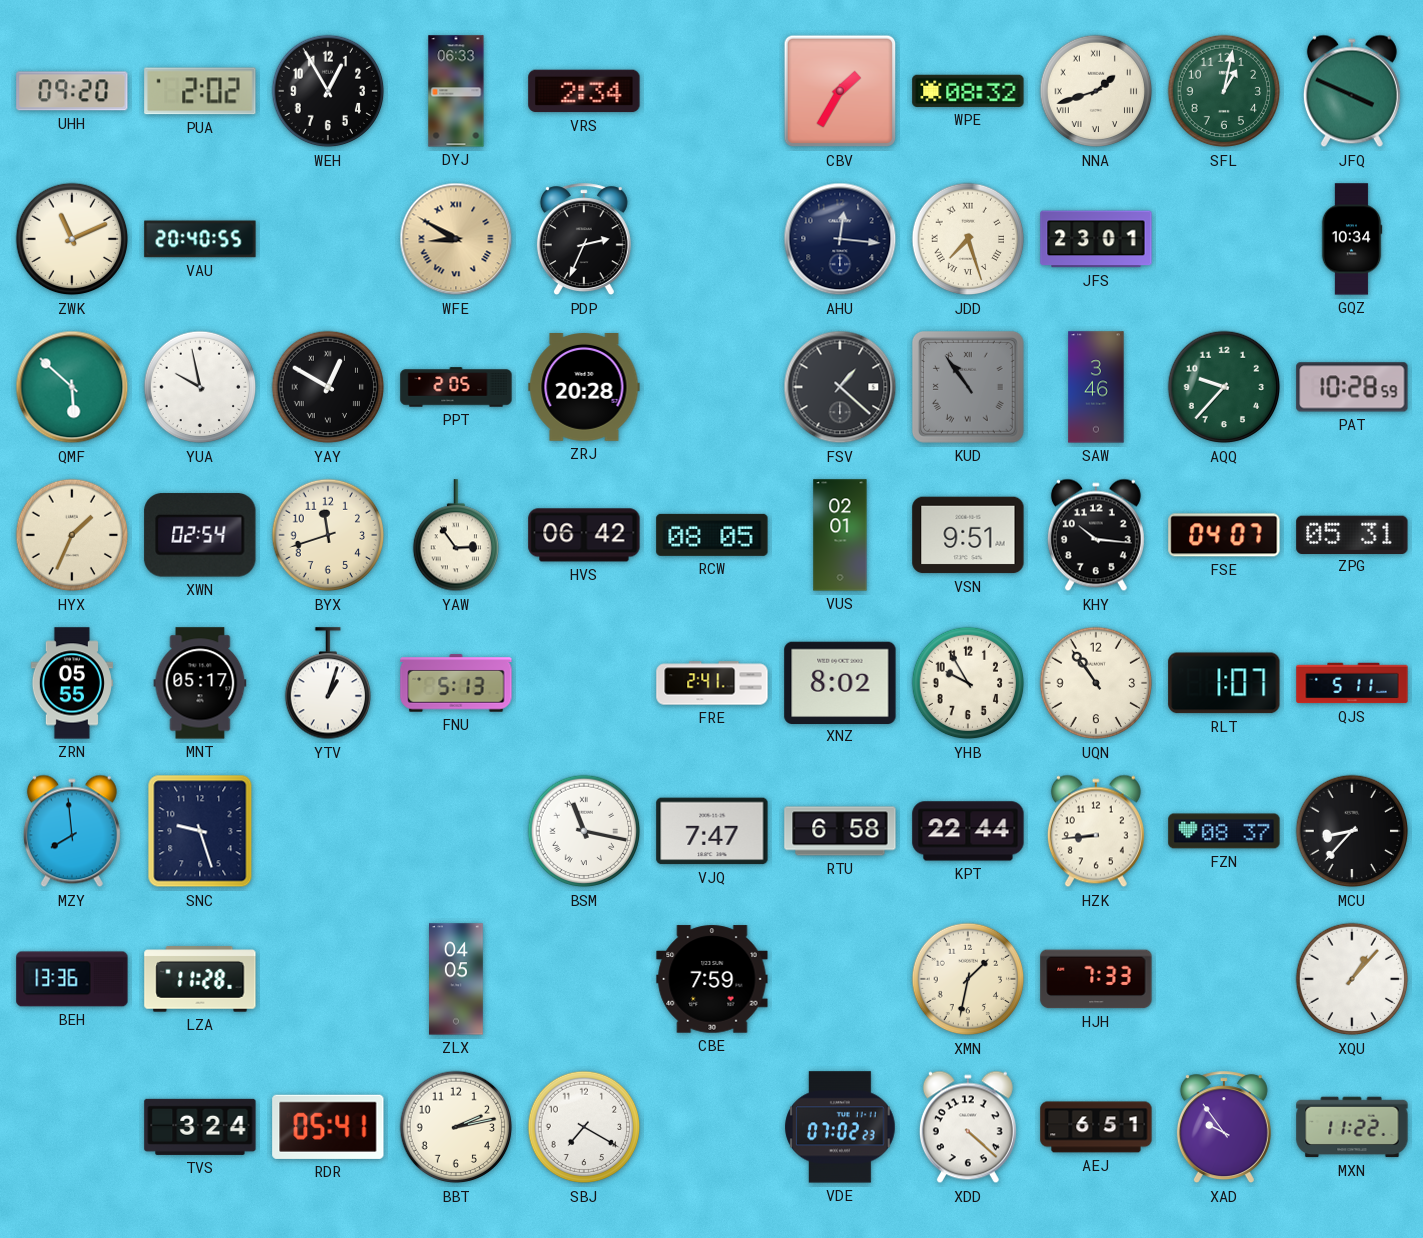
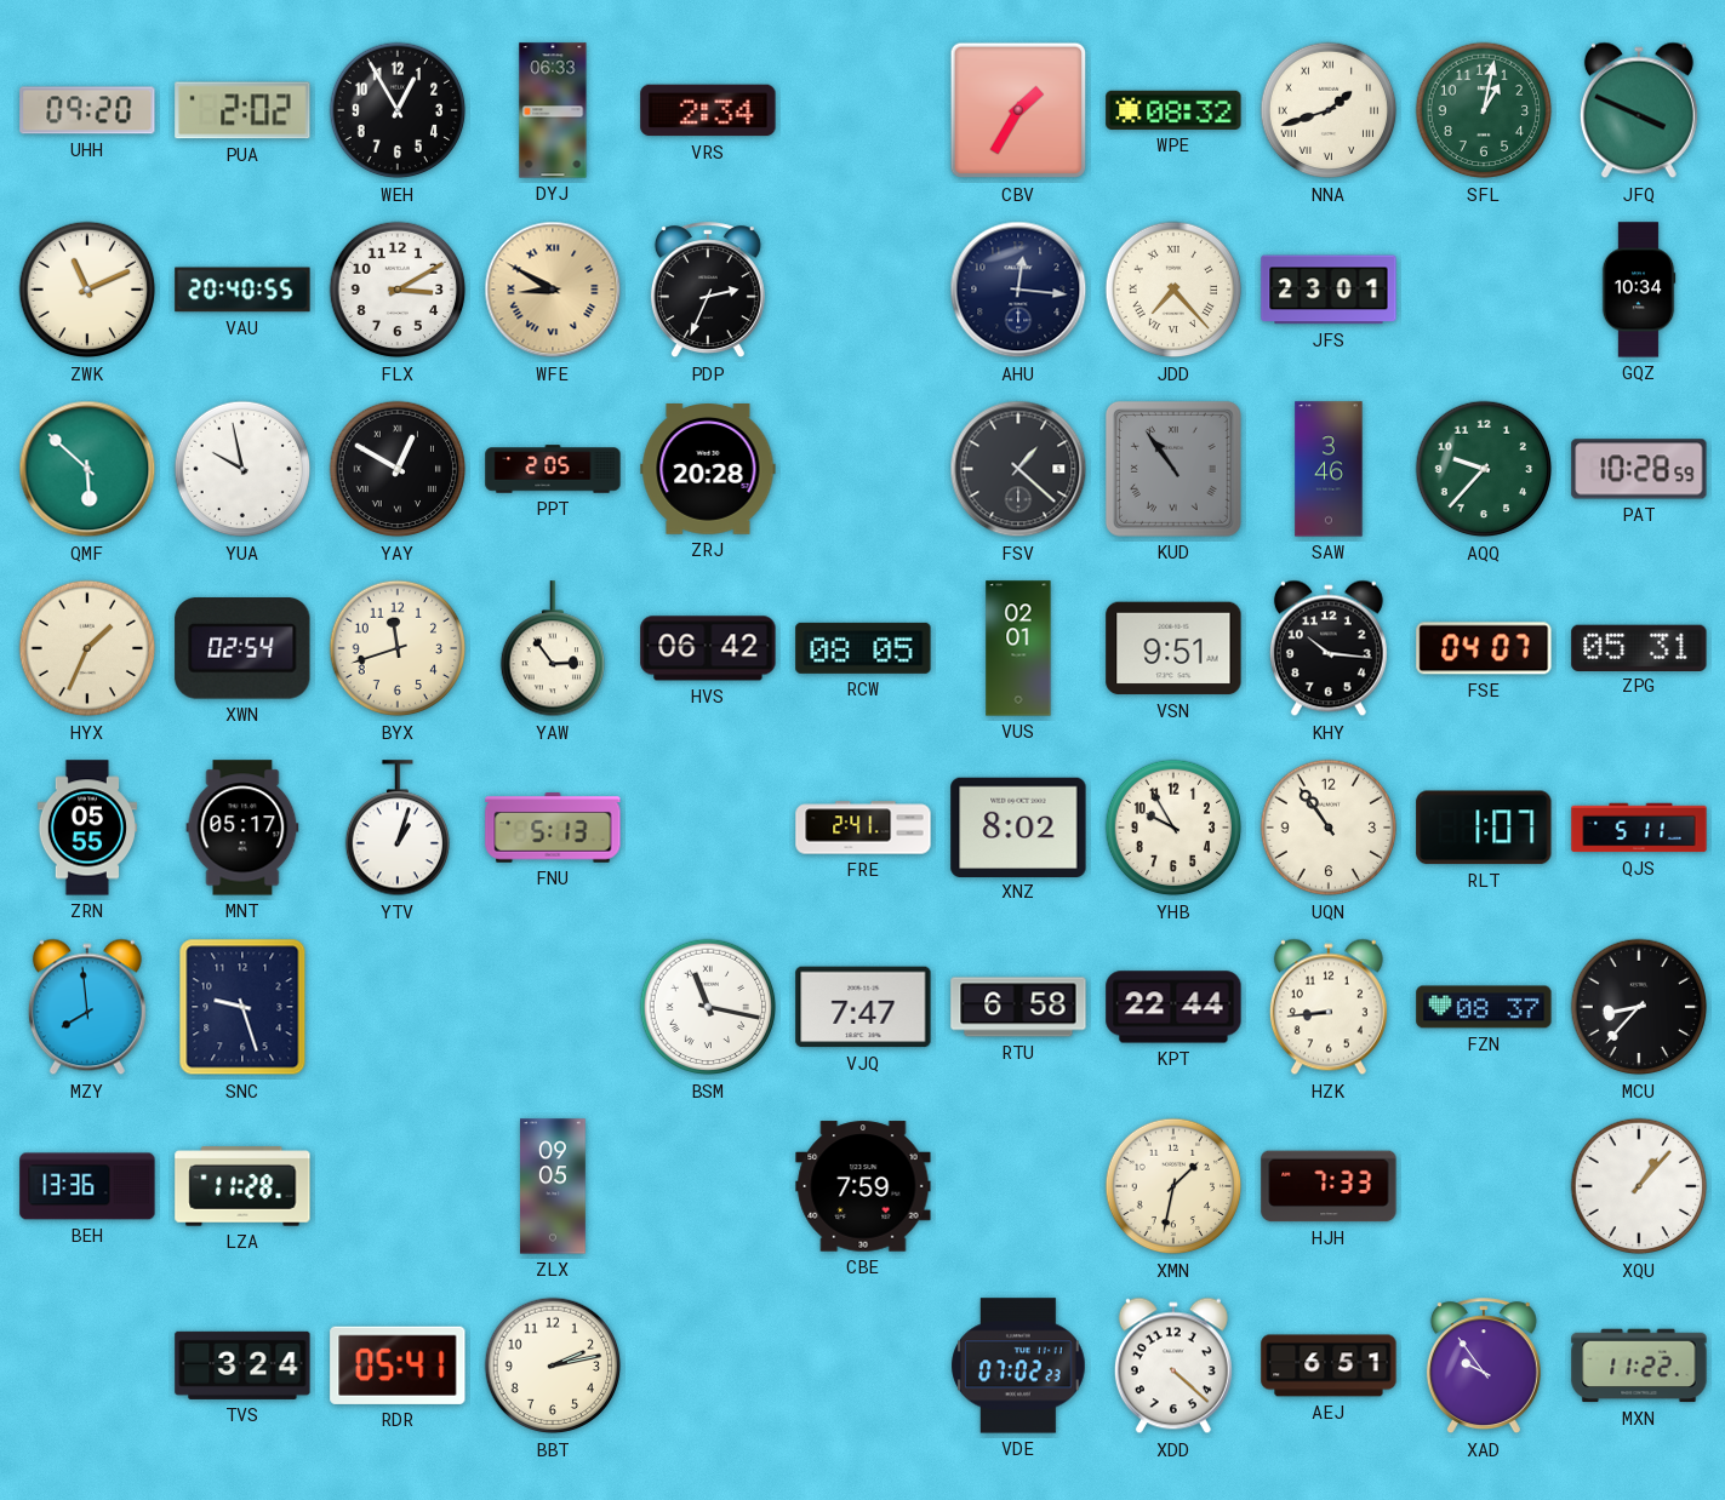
FLX: none -> 3:10
JDD: 7:27 -> 7:23
ZLX: 04:05 -> 09:05
SBJ: 7:20 -> none
